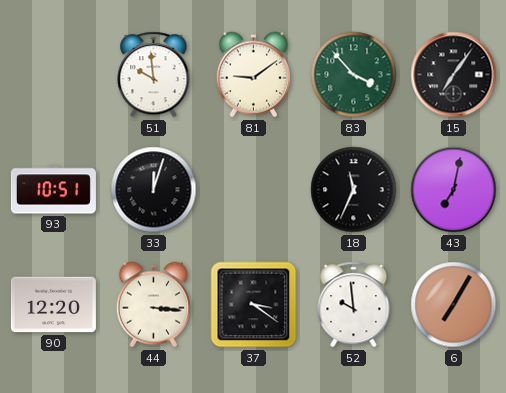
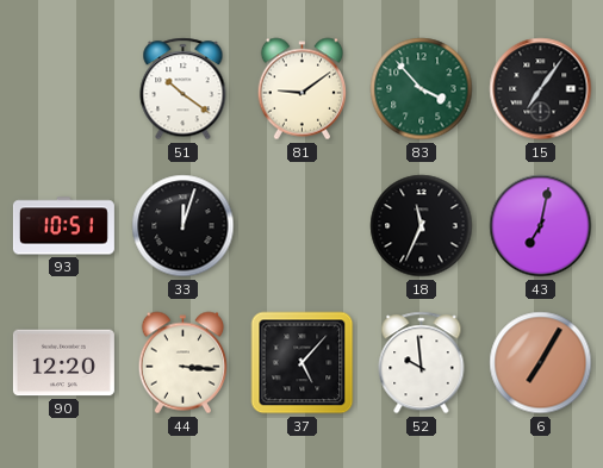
51: 9:59 -> 10:21
37: 3:21 -> 5:07
